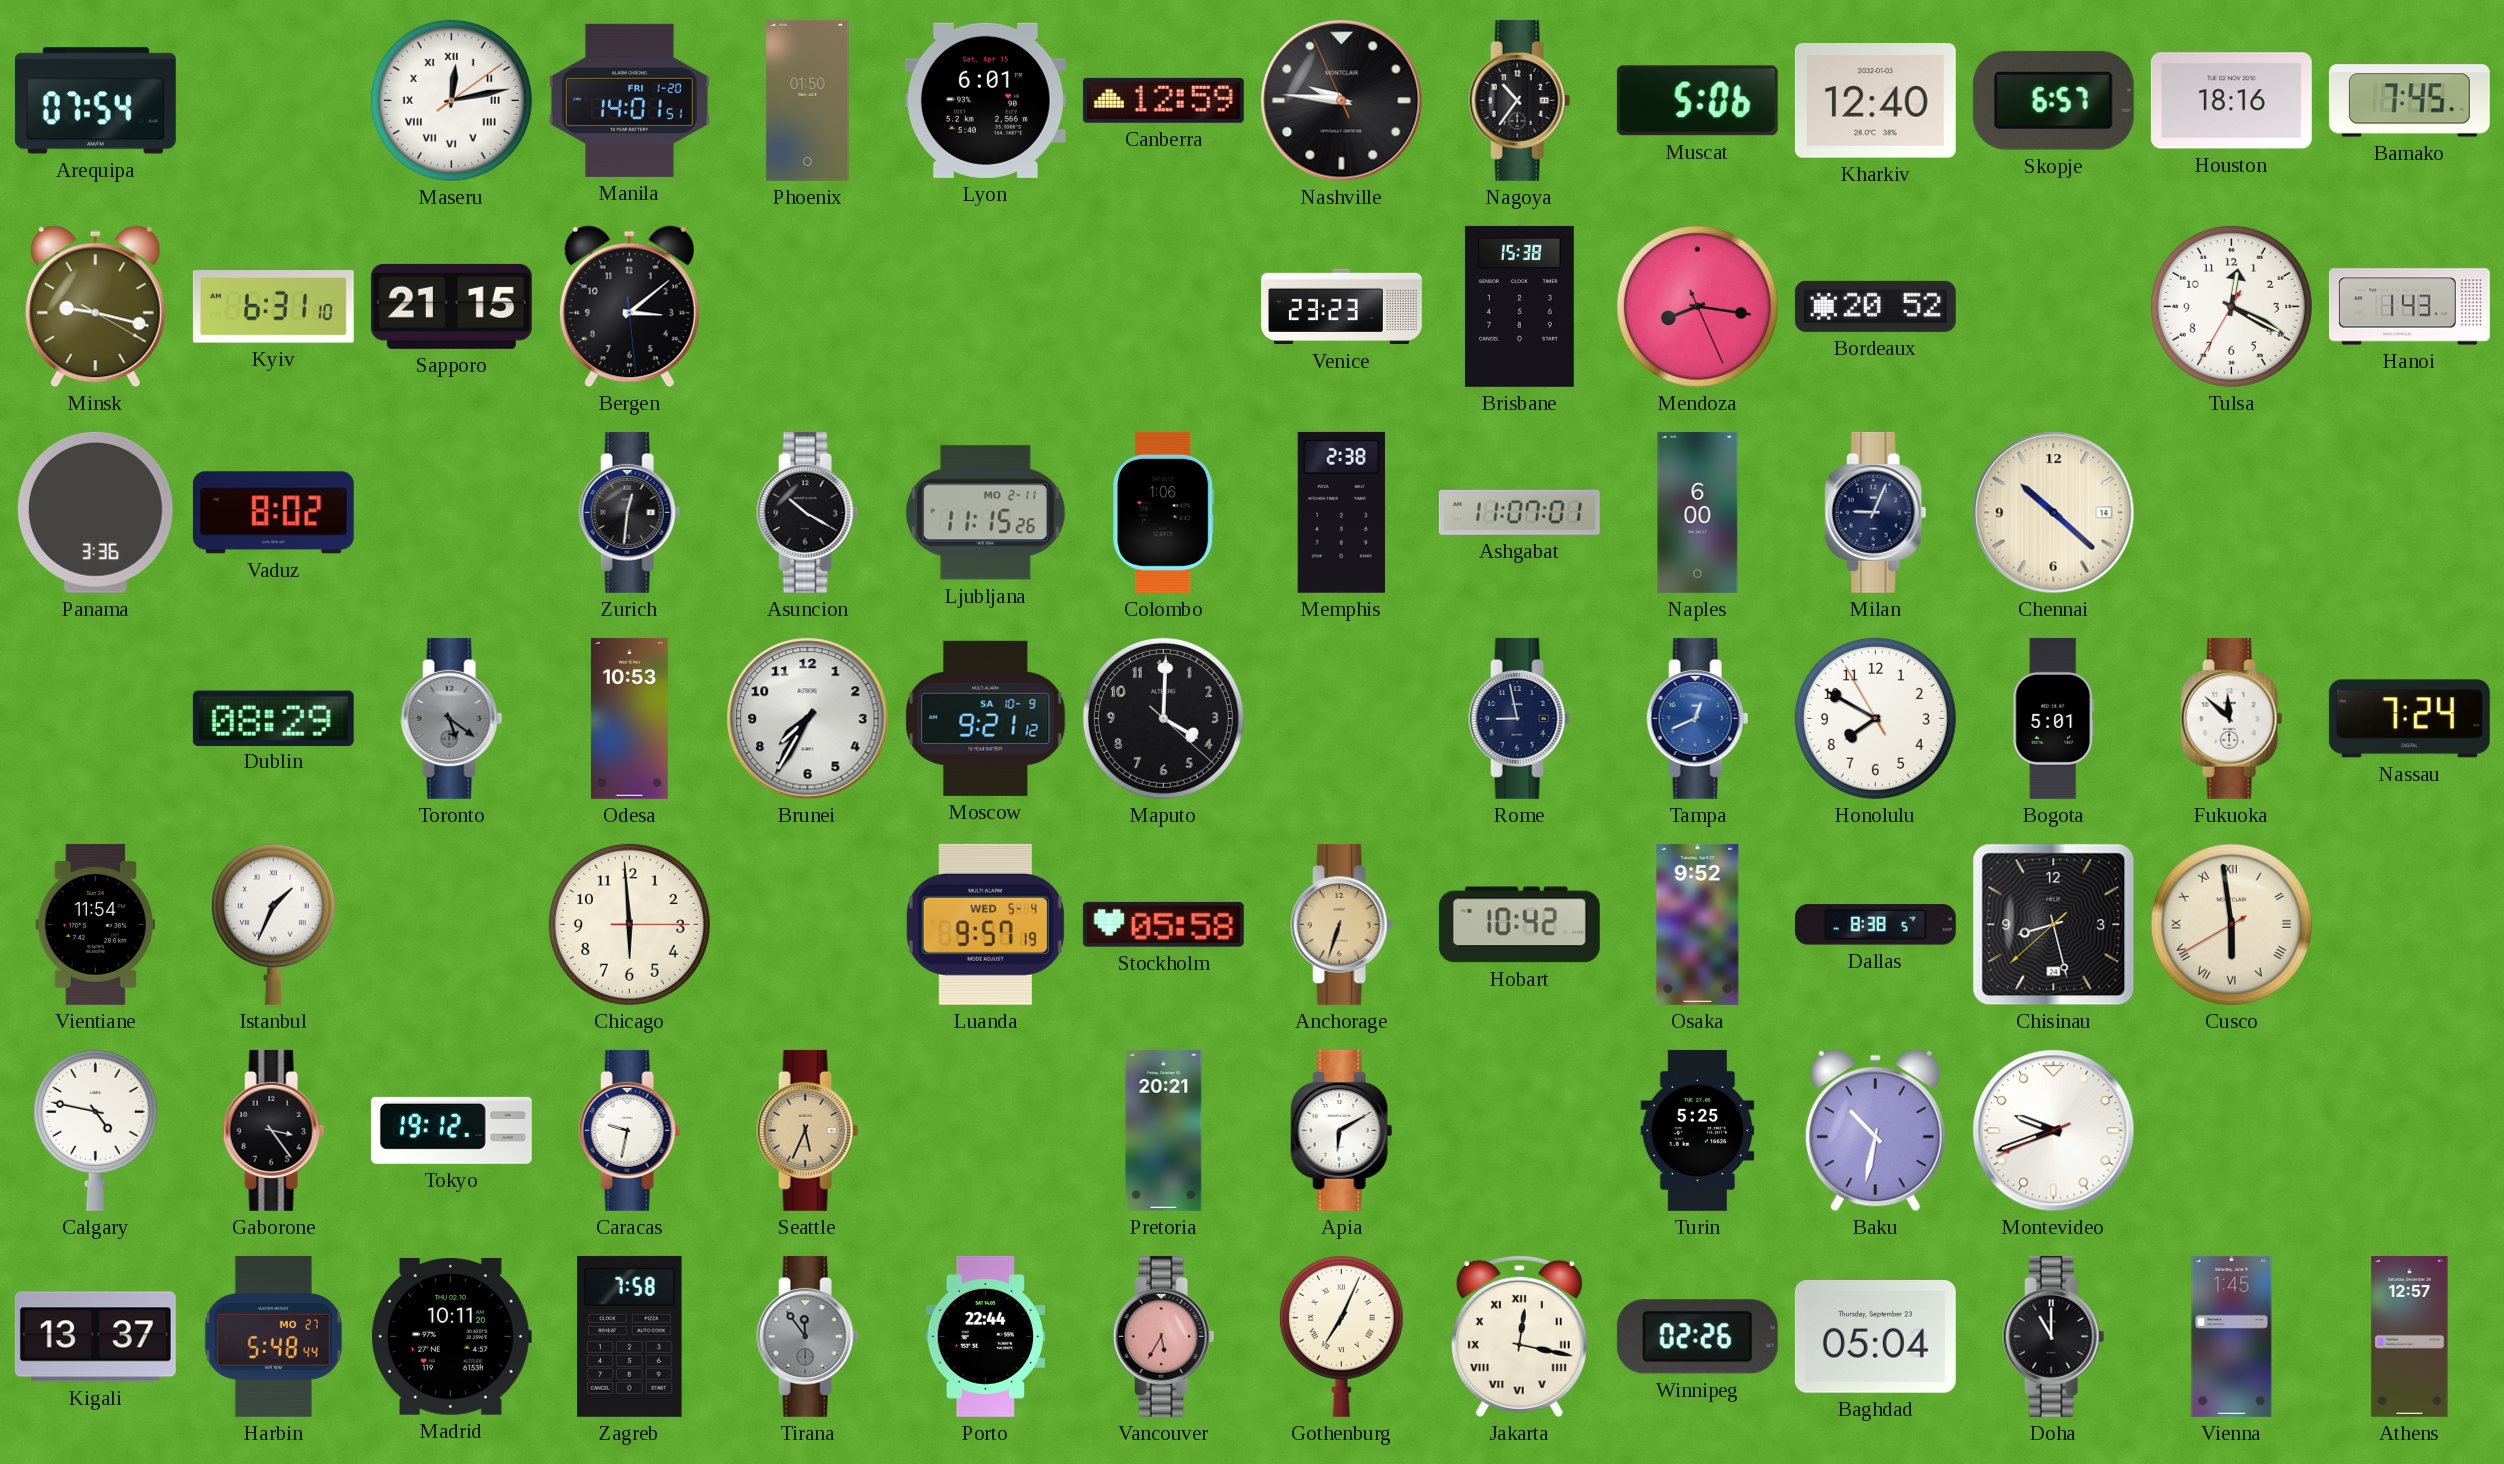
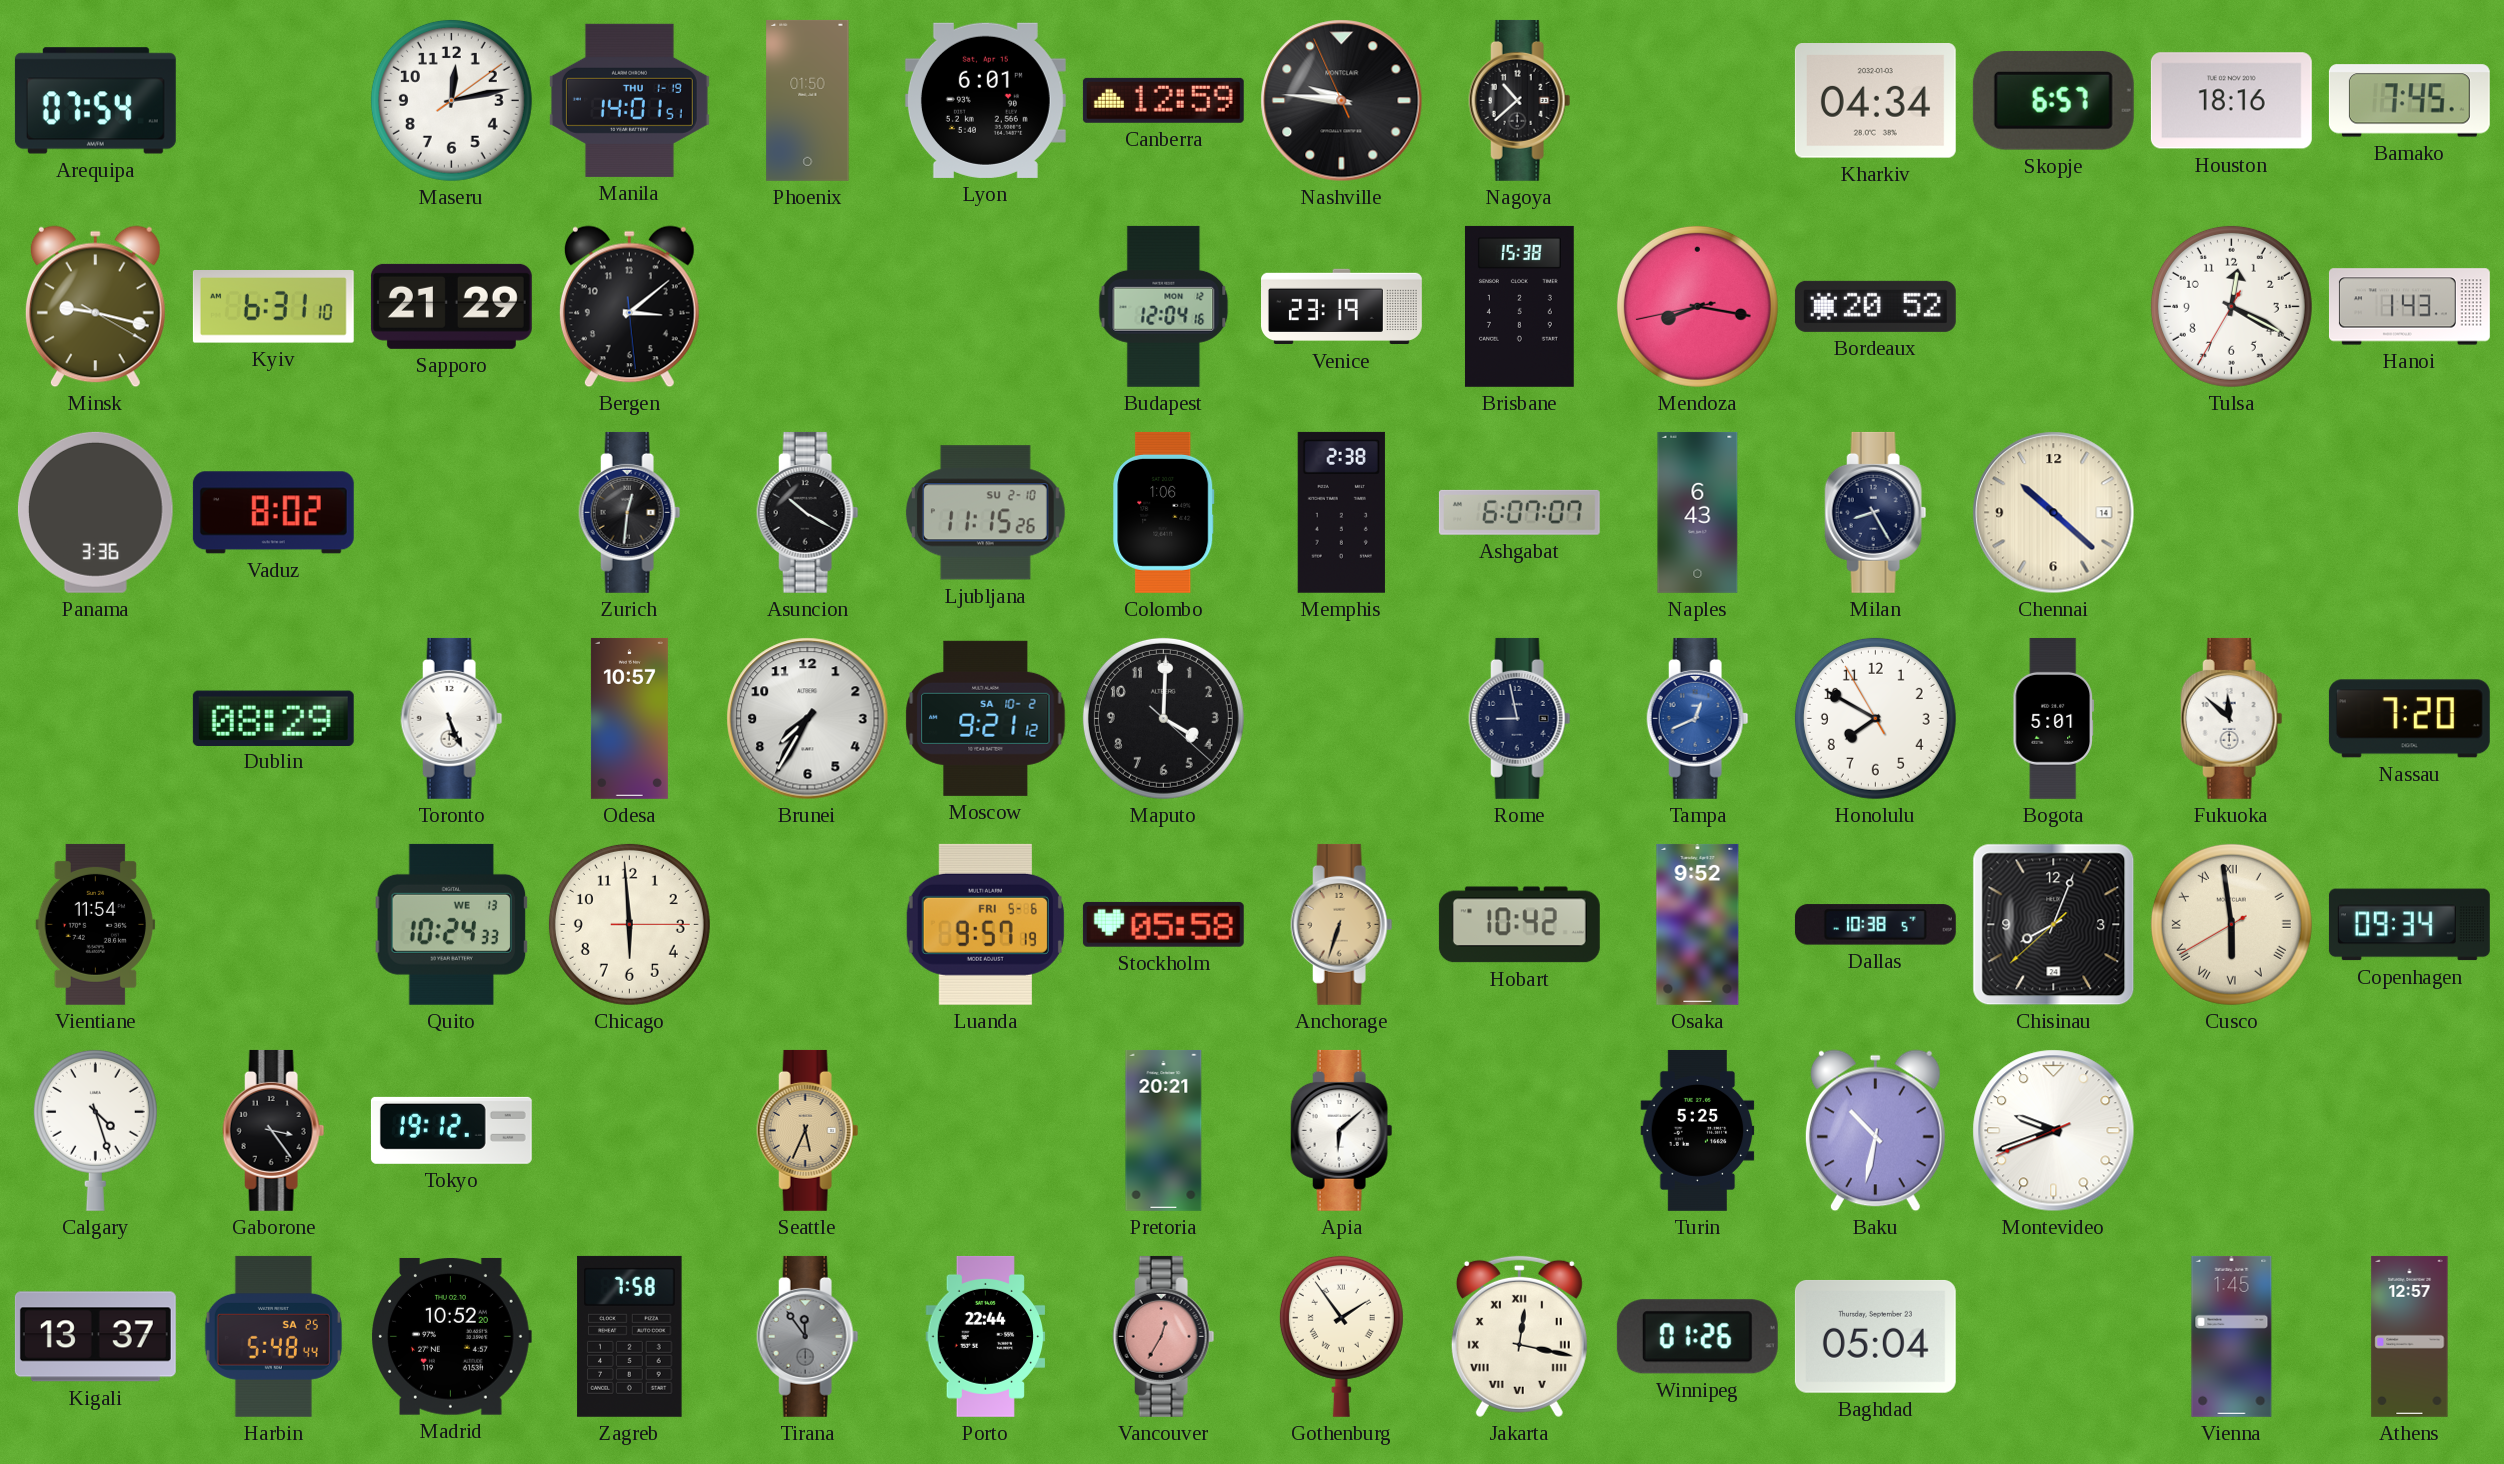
Maseru numerals: Roman -> Arabic
Manila date: FRI 1-20 -> THU 1-19
Nagoya: 10:36 -> 10:38
Muscat: 5:06 -> none
Kharkiv: 12:40 -> 04:34
Sapporo: 21:15 -> 21:29
Budapest: none -> 12:04
Venice: 23:23 -> 23:19
Mendoza: 8:16:26 -> 8:16:43
Ljubljana date: MO 2-11 -> SU 2-10
Ashgabat: 11:07 -> 6:07
Naples: 6:00 -> 6:43
Milan: 9:04 -> 8:25
Toronto: 5:21 -> 5:26
Toronto dial: grey -> white
Odesa: 10:53 -> 10:57
Moscow date: SA 10-9 -> SA 10-2
Nassau: 7:24 -> 7:20
Istanbul: 1:34 -> none
Quito: none -> 10:24
Luanda date: WED 5-4 -> FRI 5-6
Dallas: 8:38 -> 10:38
Chisinau: 8:27 -> 8:03
Copenhagen: none -> 09:34
Calgary: 4:47 -> 4:27
Caracas: 9:32 -> none
Apia: 6:10 -> 6:08
Harbin date: MO 27 -> SA 25
Madrid: 10:11 -> 10:52
Vancouver: 5:35 -> 12:35
Gothenburg: 7:04 -> 1:54
Winnipeg: 02:26 -> 01:26
Doha: 11:00 -> none
